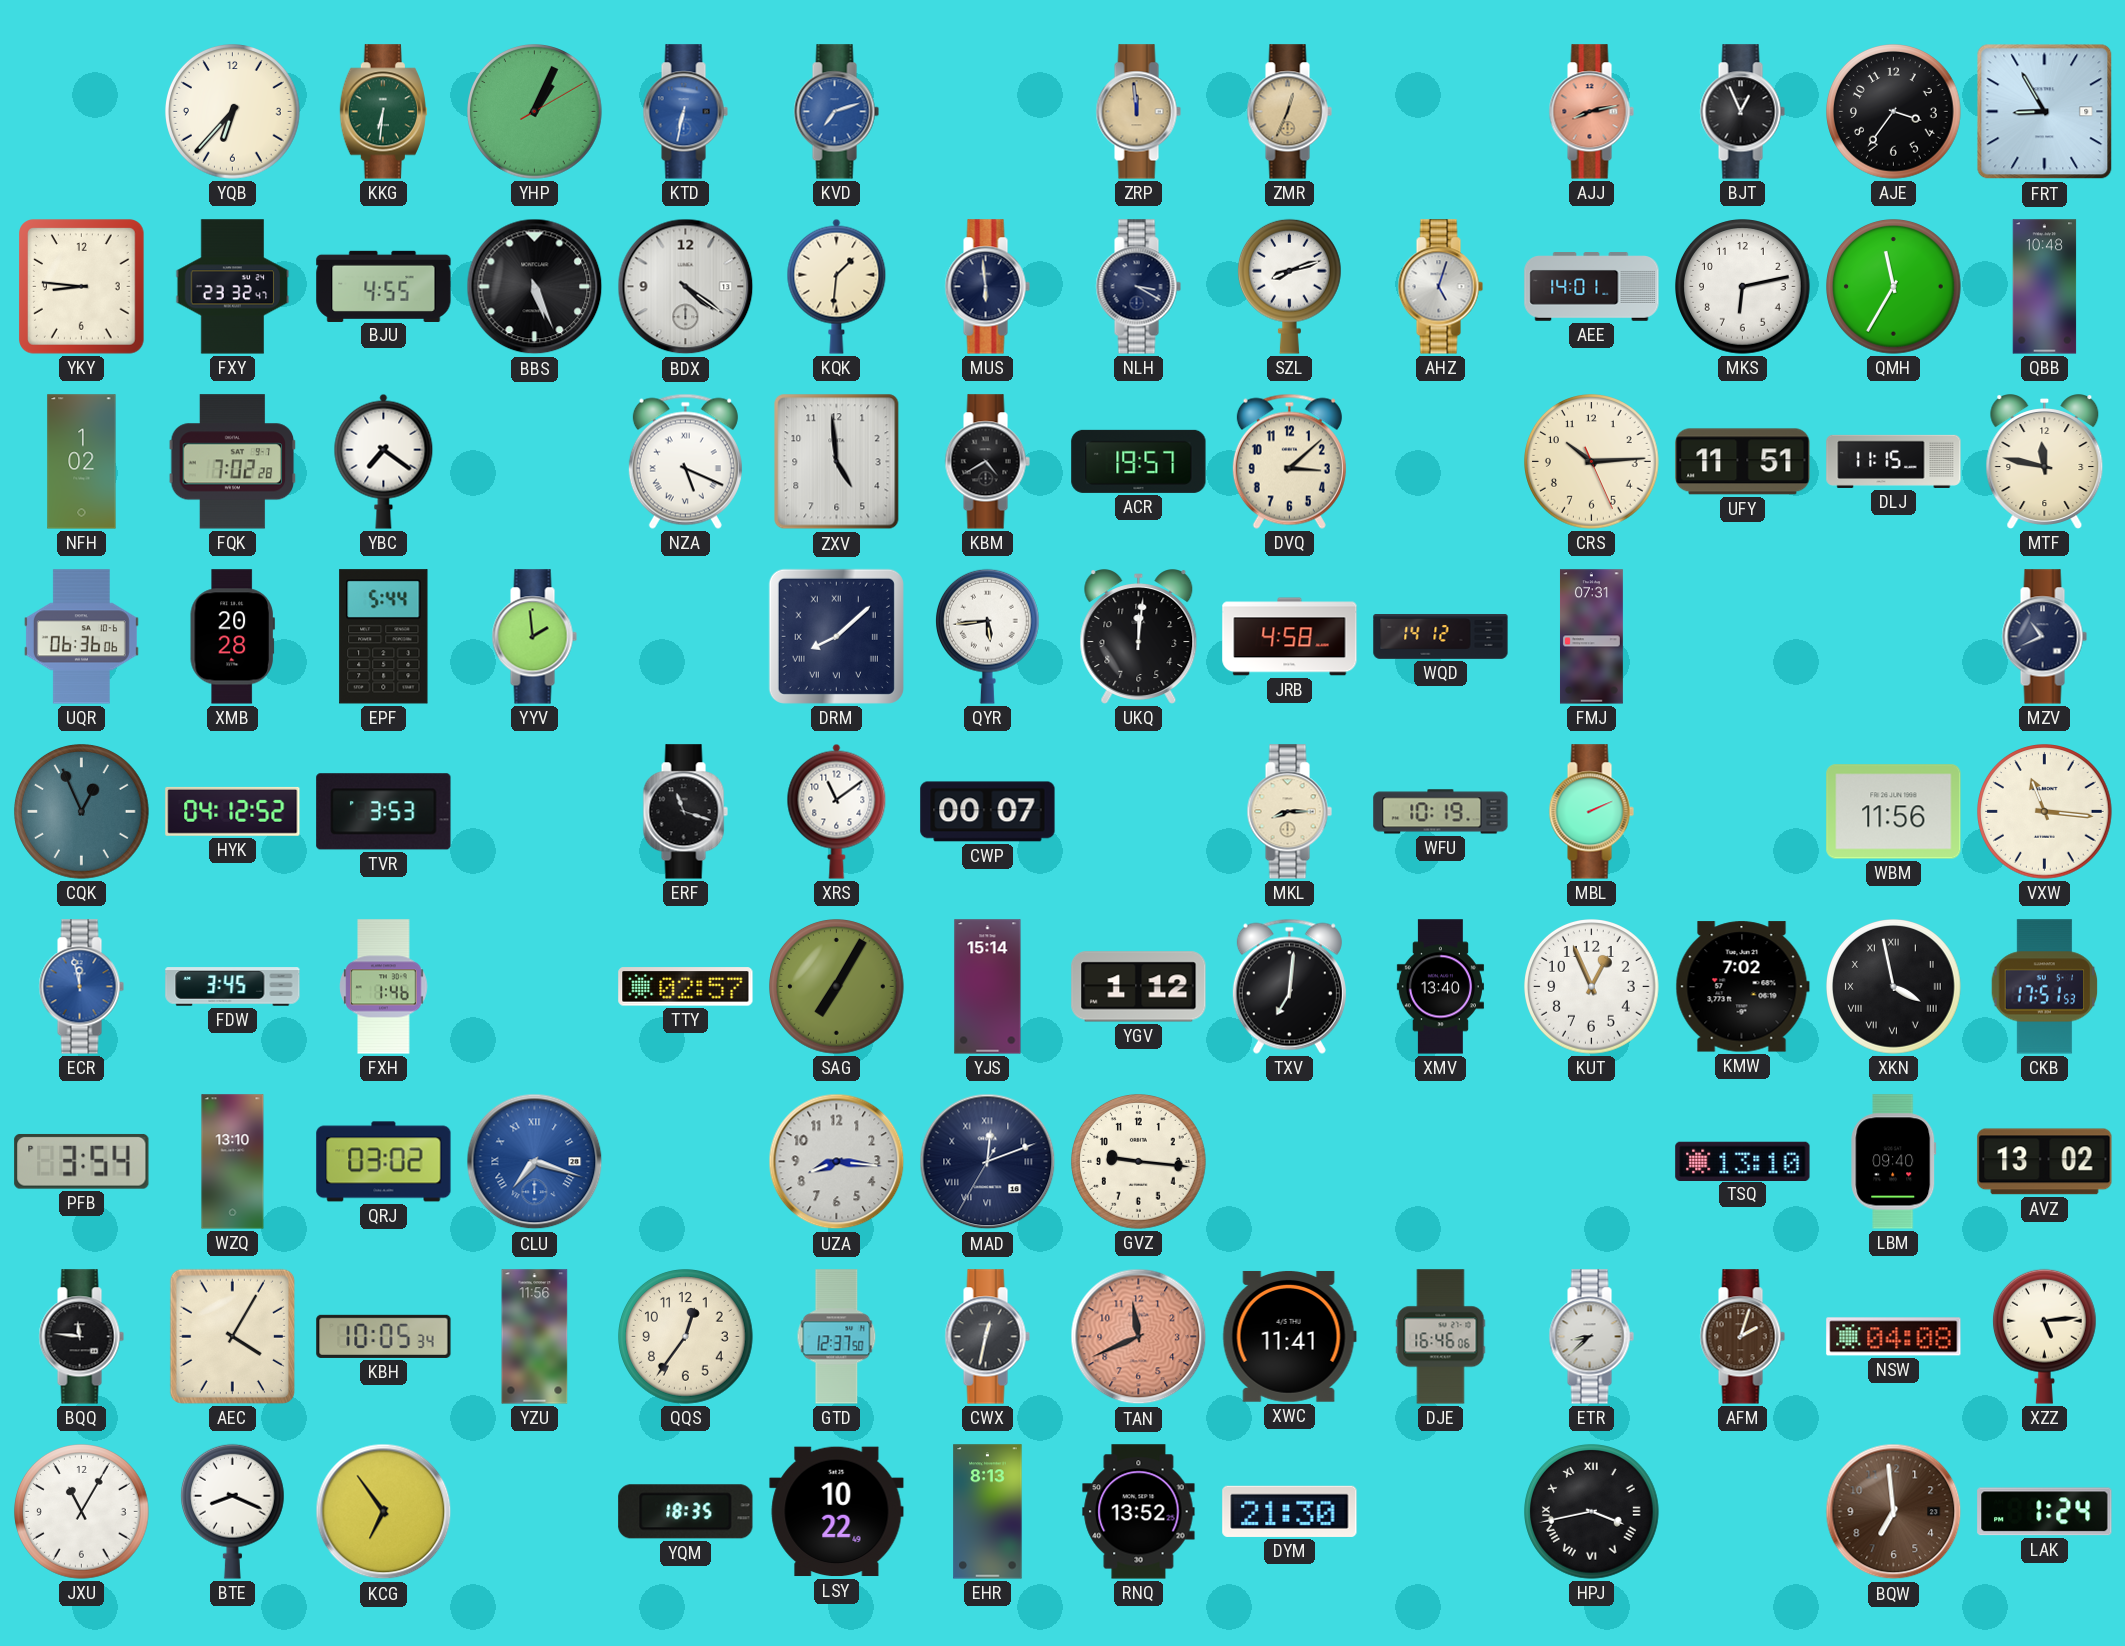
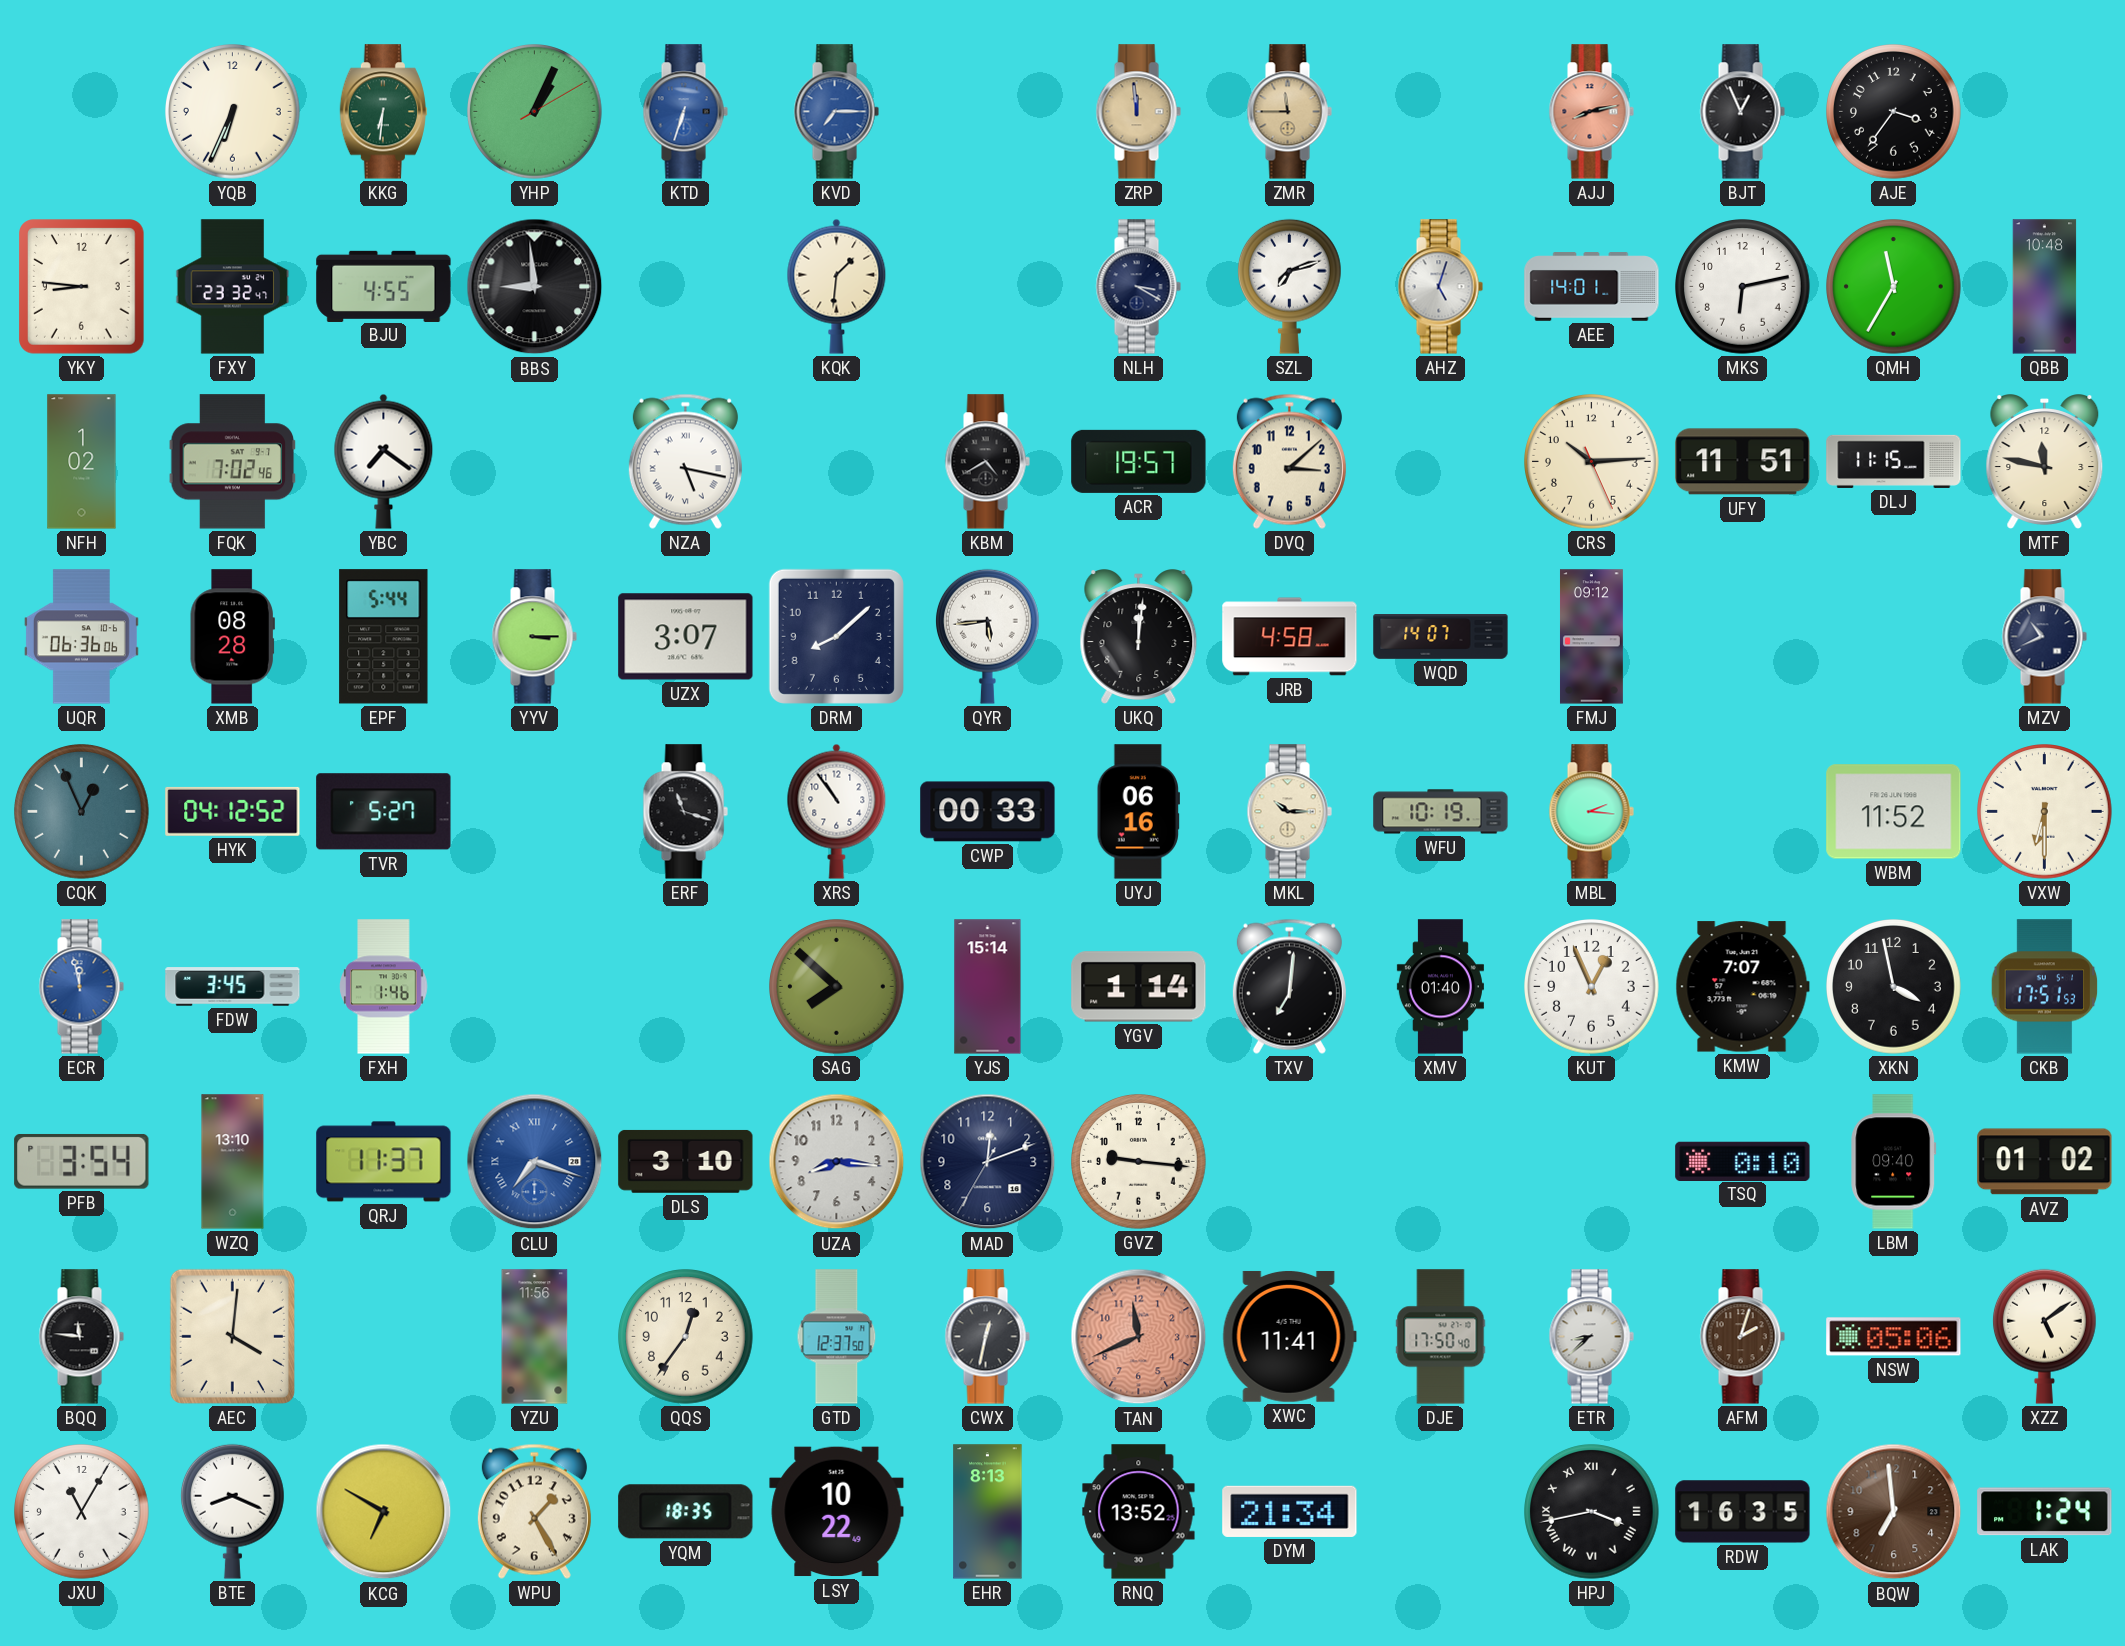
YQB: 6:37 -> 6:34
KTD: 6:32 -> 6:33
KVD: 7:12 -> 7:15
ZMR: 12:34 -> 11:45
FRT: 8:55 -> none
BBS: 5:26 -> 8:59
BDX: 4:21 -> none
MUS: 5:59 -> none
SZL: 8:12 -> 7:12
FQK: 7:02:28 -> 7:02:46
NZA: 5:19 -> 5:17
ZXV: 4:59 -> none
XMB: 20:28 -> 08:28
YYV: 1:59 -> 3:15
UZX: none -> 3:07
DRM numerals: Roman -> Arabic
WQD: 14:12 -> 14:07
FMJ: 07:31 -> 09:12
TVR: 3:53 -> 5:27
XRS: 11:09 -> 10:54
CWP: 00:07 -> 00:33
UYJ: none -> 06:16
MKL: 8:15 -> 10:15
MBL: 2:11 -> 2:16
WBM: 11:56 -> 11:52
VXW: 11:16 -> 6:30
TTY: 02:57 -> none
SAG: 7:05 -> 7:52
YGV: 1:12 -> 1:14
XMV: 13:40 -> 01:40
KMW: 7:02 -> 7:07
XKN numerals: Roman -> Arabic
QRJ: 03:02 -> 11:37
DLS: none -> 3:10
MAD numerals: Roman -> Arabic
TSQ: 13:10 -> 0:10
AVZ: 13:02 -> 01:02
AEC: 4:05 -> 4:01
KBH: 10:05 -> none
DJE: 16:46 -> 17:50
NSW: 04:08 -> 05:06
XZZ: 5:14 -> 5:09
KCG: 6:54 -> 6:50
WPU: none -> 1:25
DYM: 21:30 -> 21:34
RDW: none -> 16:35
